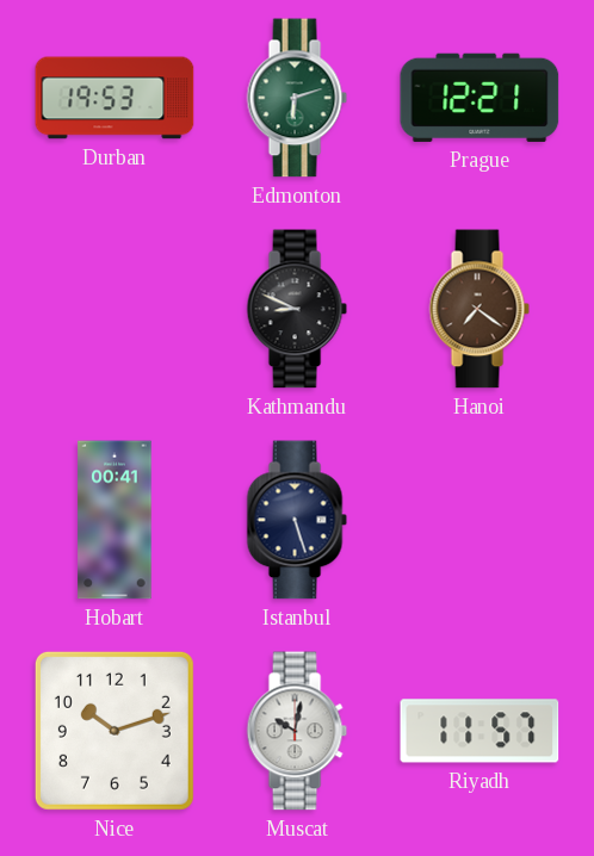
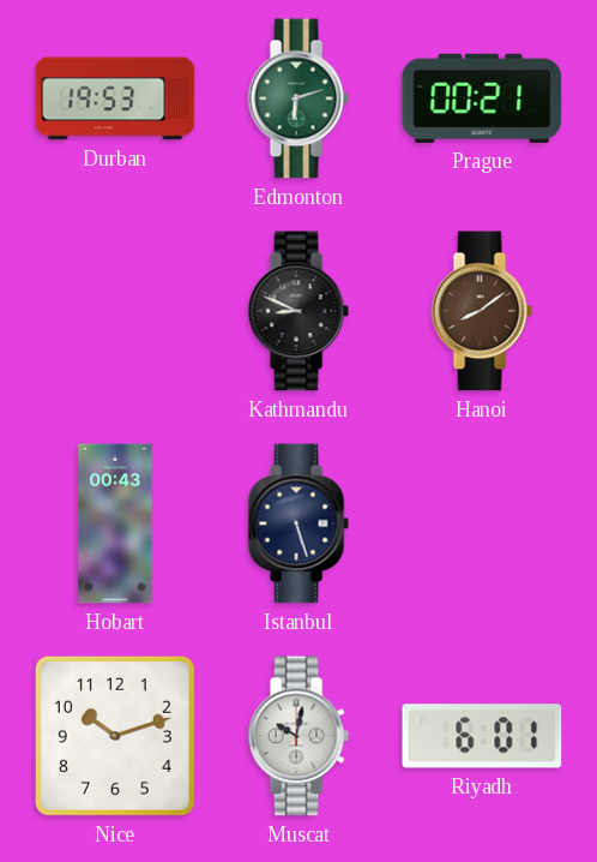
Prague: 12:21 -> 00:21
Hanoi: 7:21 -> 8:09
Hobart: 00:41 -> 00:43
Riyadh: 11:57 -> 6:01
